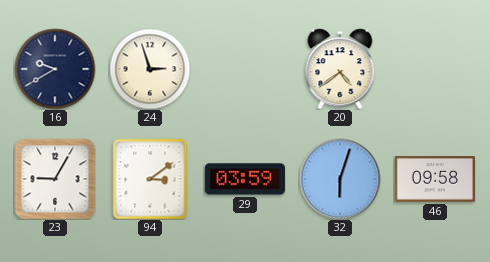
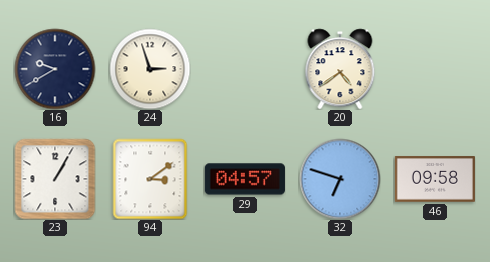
23: 9:05 -> 1:05
29: 03:59 -> 04:57
32: 6:03 -> 6:48
